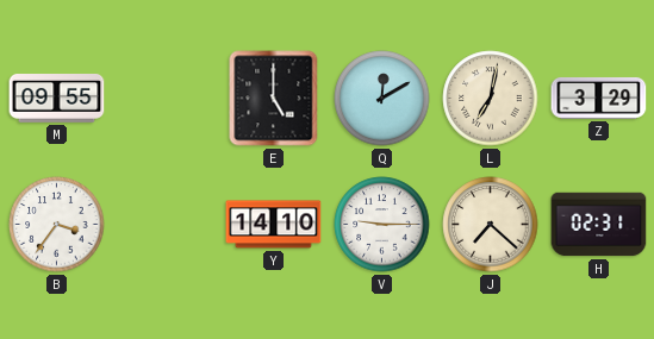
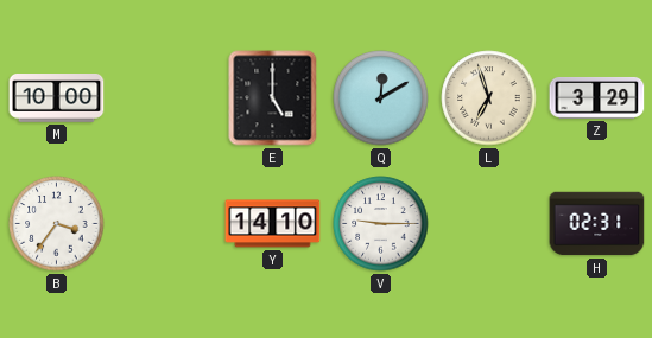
M: 09:55 -> 10:00
L: 7:02 -> 6:57
J: 7:22 -> none
